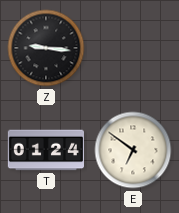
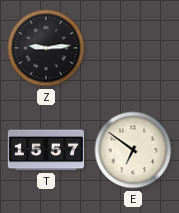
Z: 9:16 -> 9:14
T: 01:24 -> 15:57
